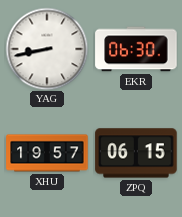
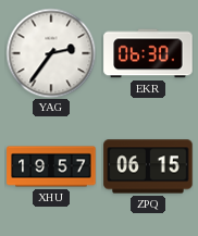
YAG: 8:43 -> 2:36
